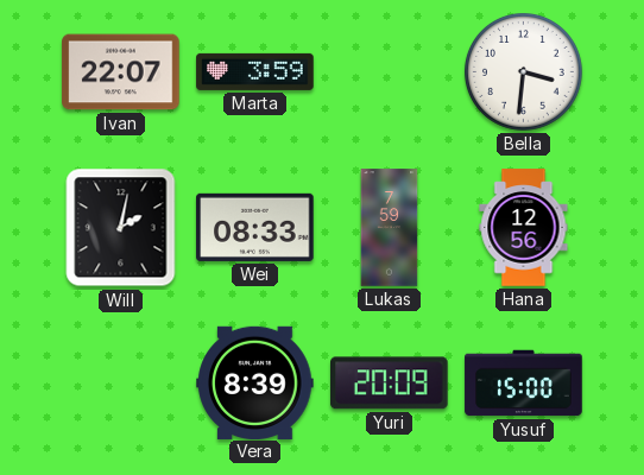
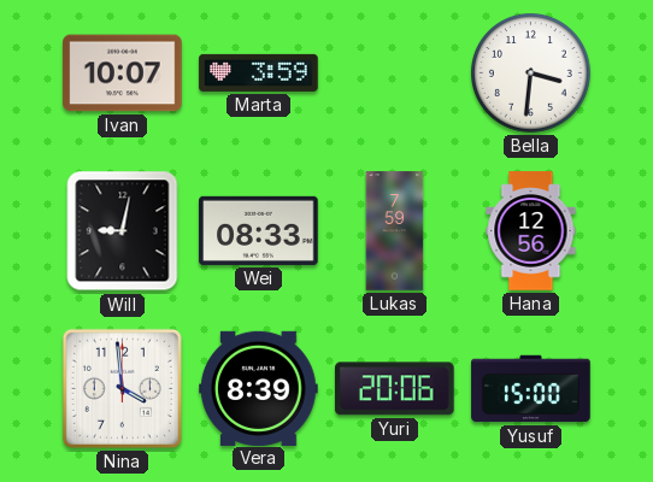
Ivan: 22:07 -> 10:07
Will: 2:02 -> 9:02
Nina: none -> 3:59
Yuri: 20:09 -> 20:06
